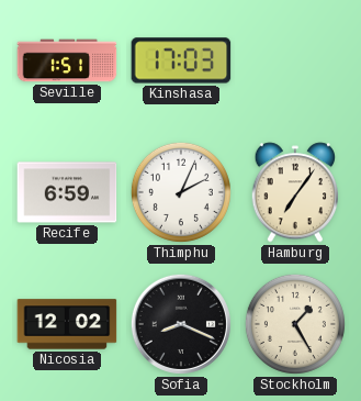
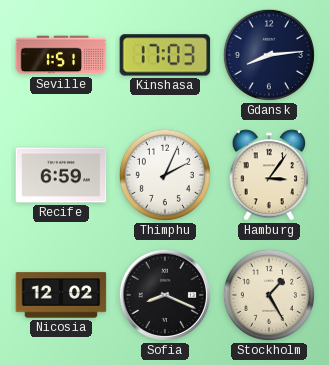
Gdansk: none -> 8:14
Hamburg: 7:06 -> 3:06
